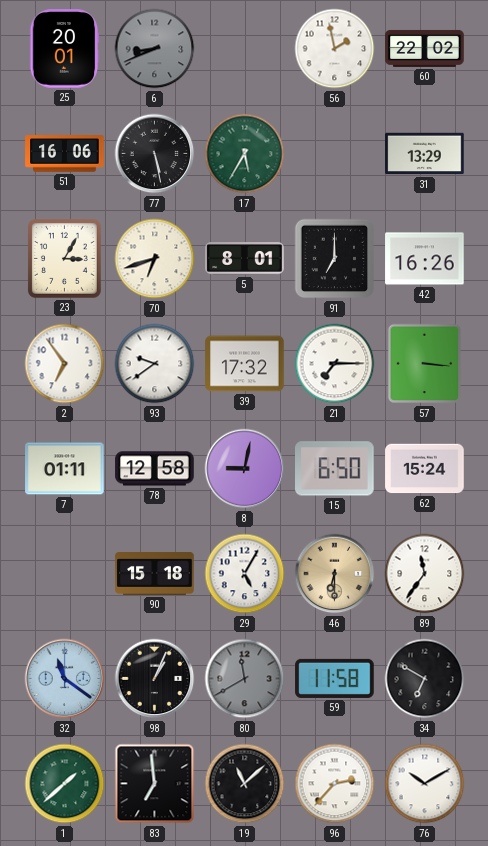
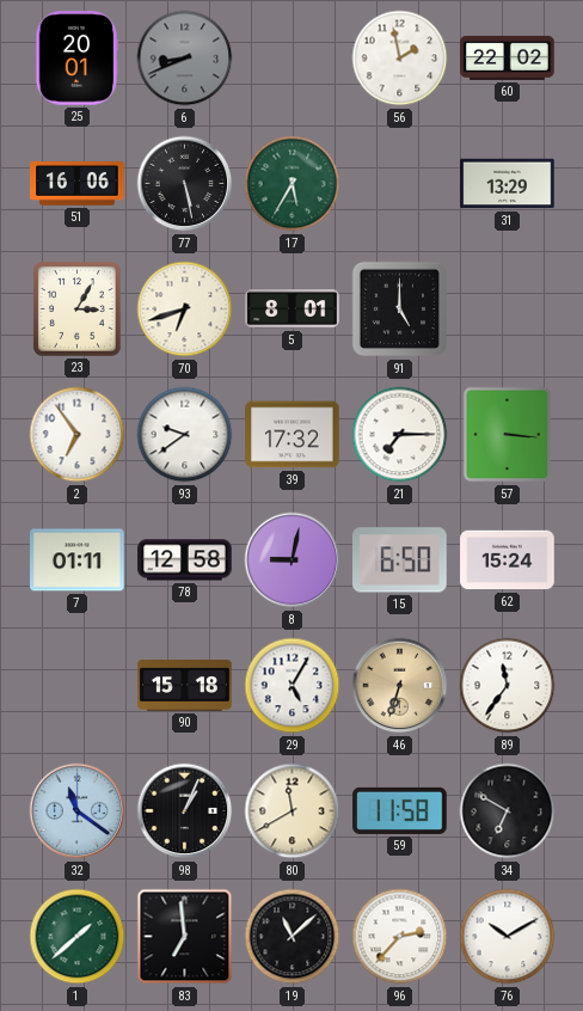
91: 7:00 -> 5:00
42: 16:26 -> none
46: 6:30 -> 6:33
80 dial: grey -> cream
